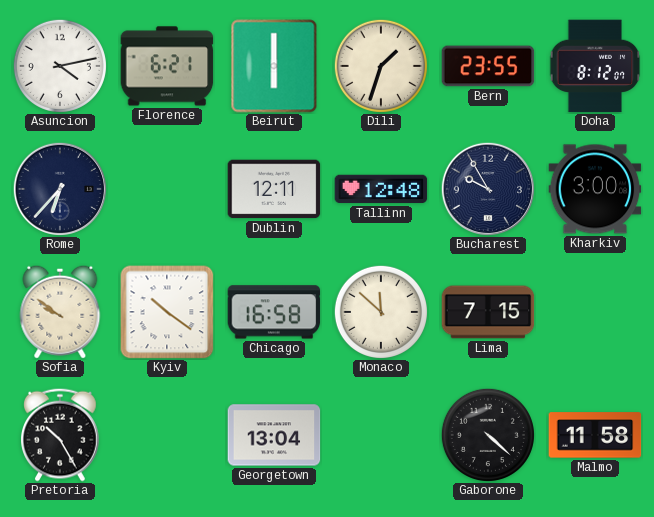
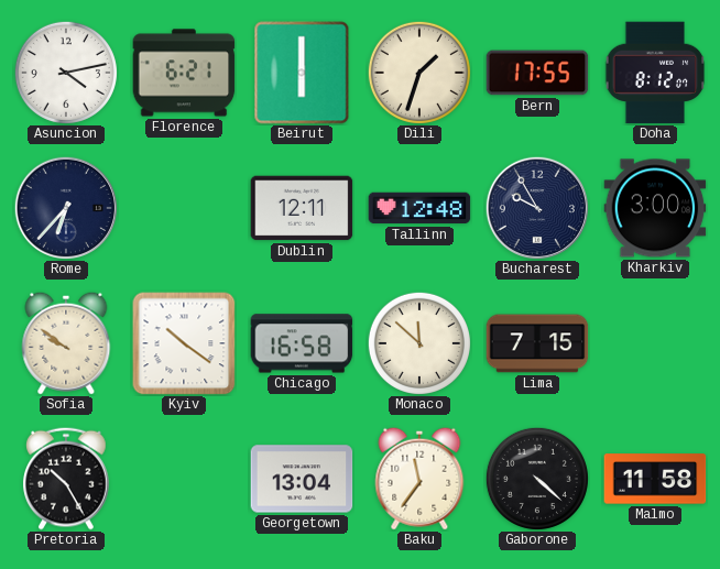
Bern: 23:55 -> 17:55
Baku: none -> 11:36
